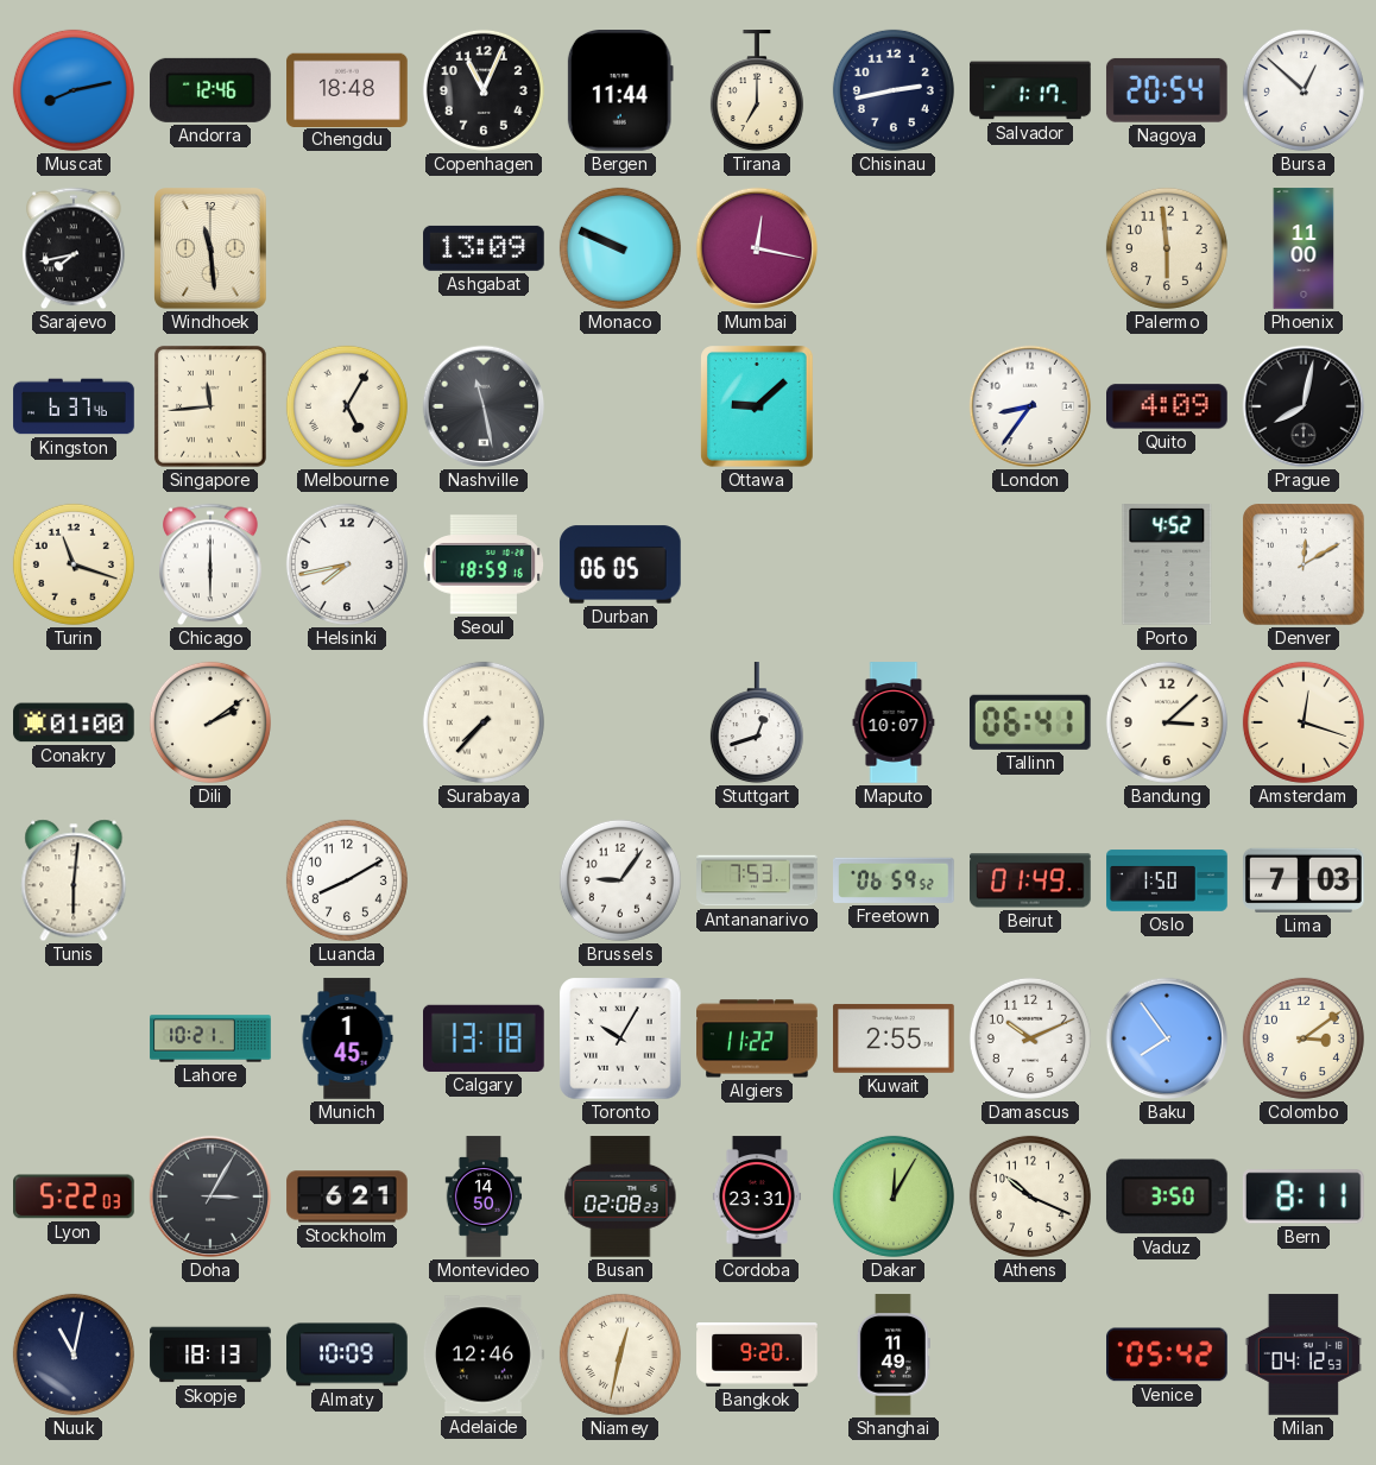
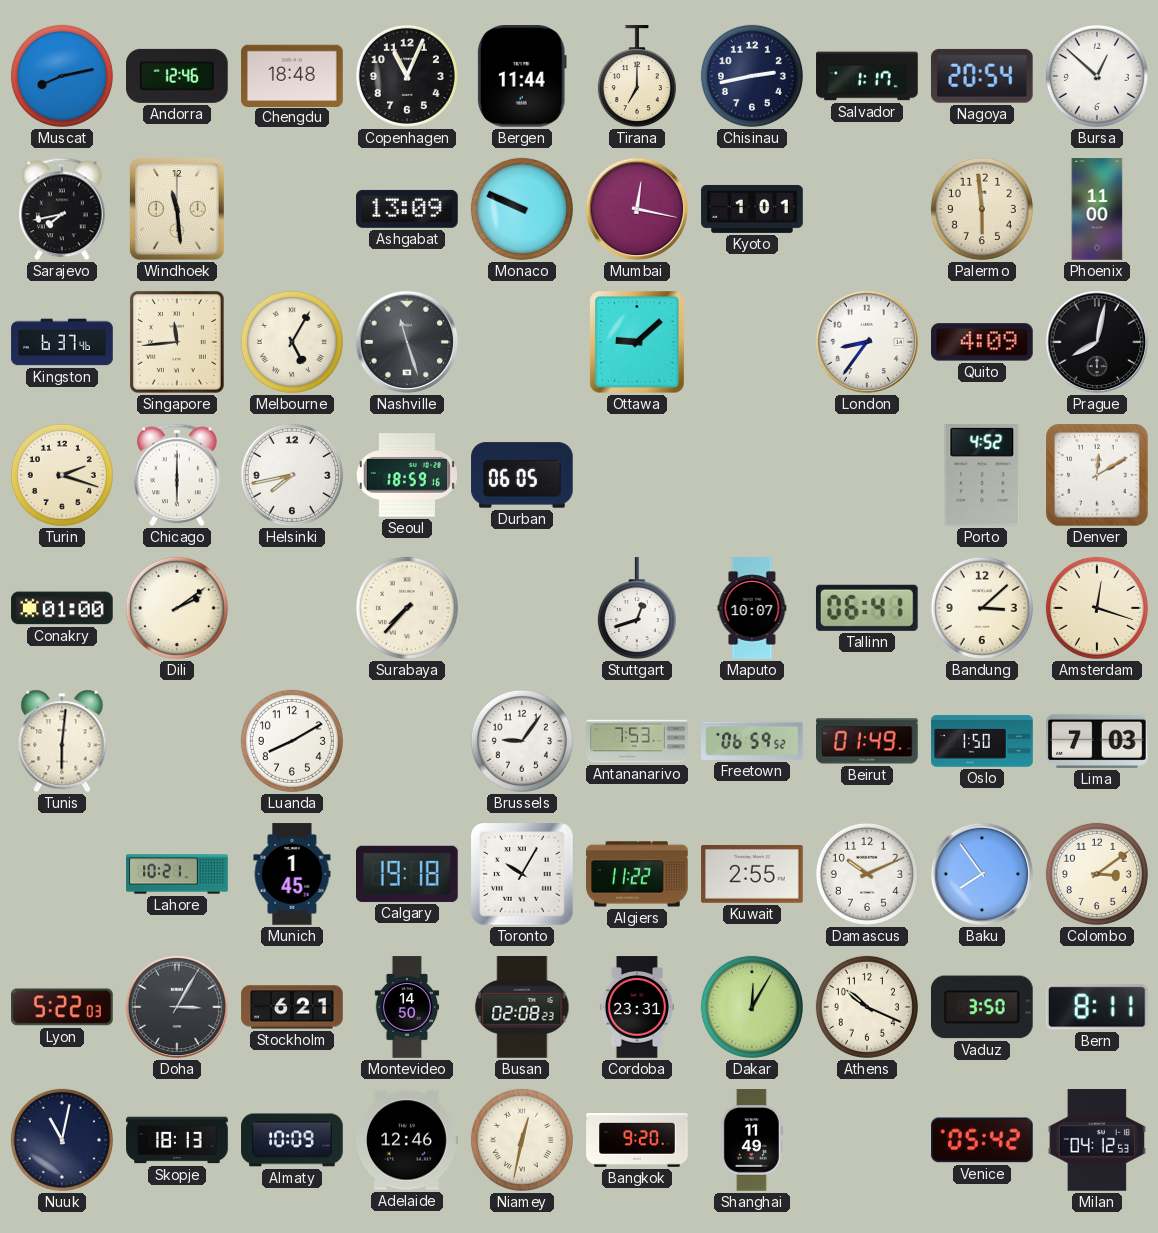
Kyoto: none -> 1:01
Nashville: 11:28 -> 11:27
Turin: 11:18 -> 2:18
Calgary: 13:18 -> 19:18
